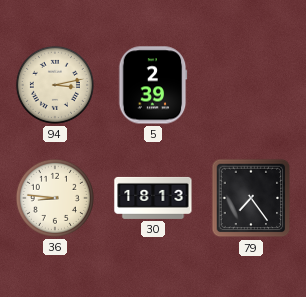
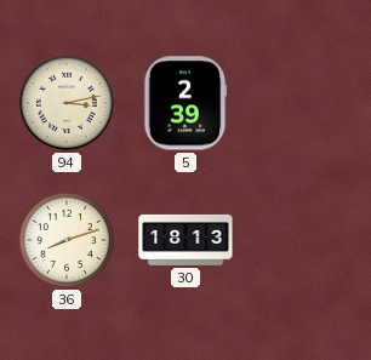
36: 8:46 -> 8:12
79: 7:24 -> none
